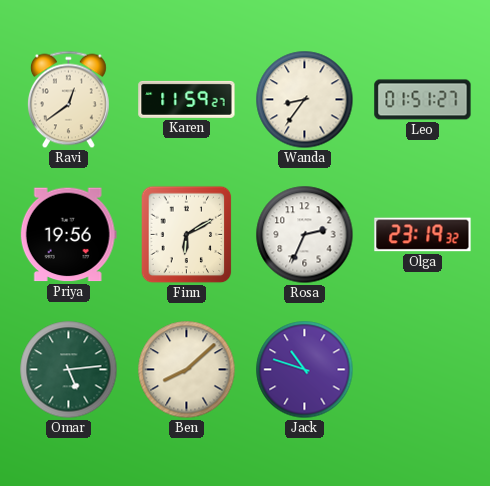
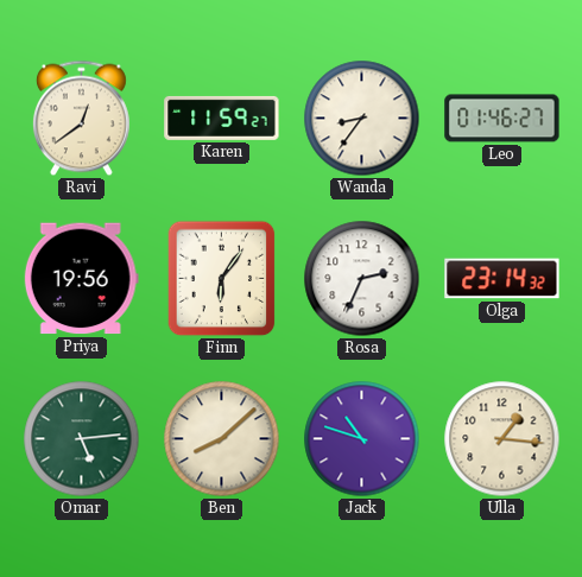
Leo: 01:51 -> 01:46
Finn: 6:10 -> 6:06
Olga: 23:19 -> 23:14
Ulla: none -> 1:16
